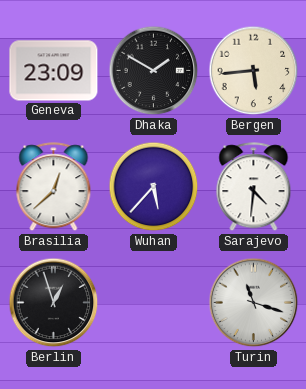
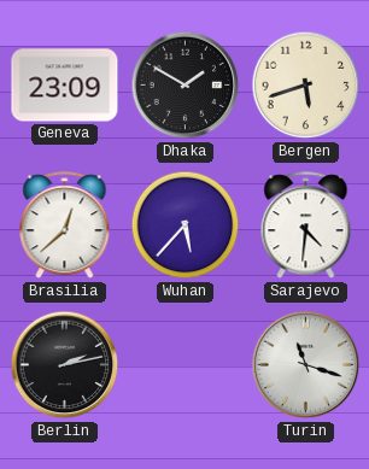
Bergen: 5:44 -> 5:42
Berlin: 12:57 -> 2:13
